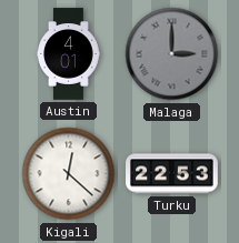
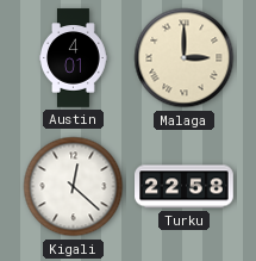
Malaga dial: grey -> cream
Turku: 22:53 -> 22:58
